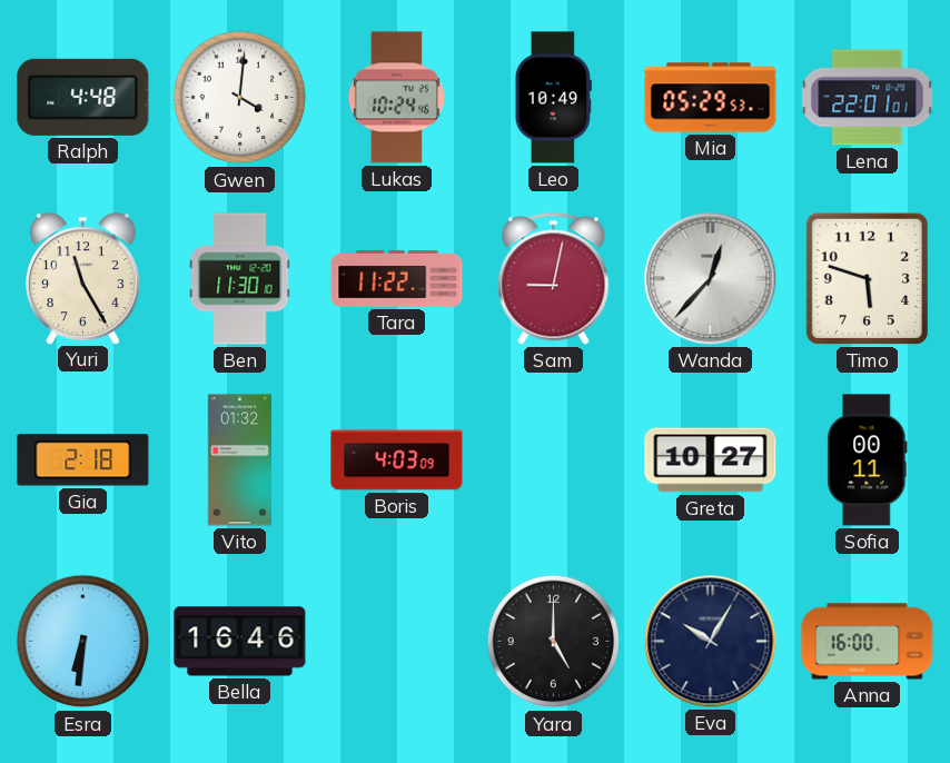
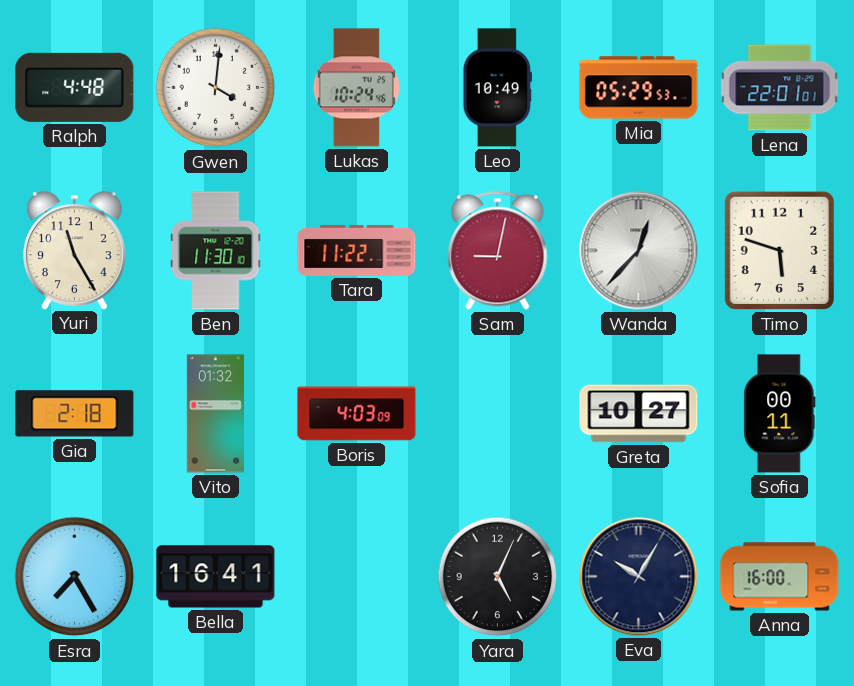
Esra: 6:31 -> 7:25
Bella: 16:46 -> 16:41
Yara: 5:00 -> 5:04
